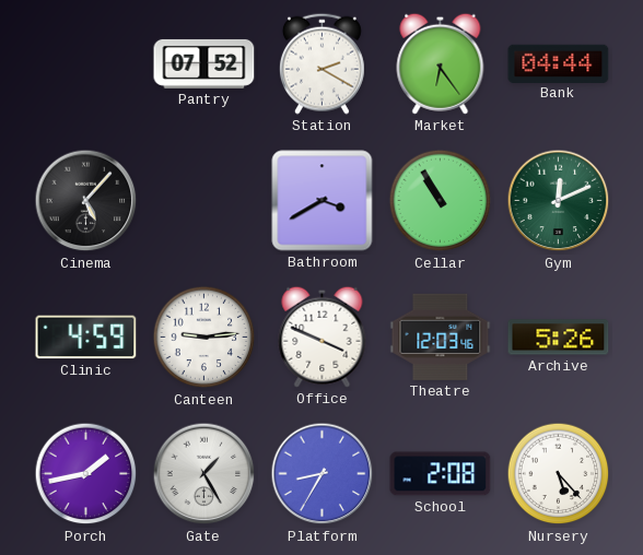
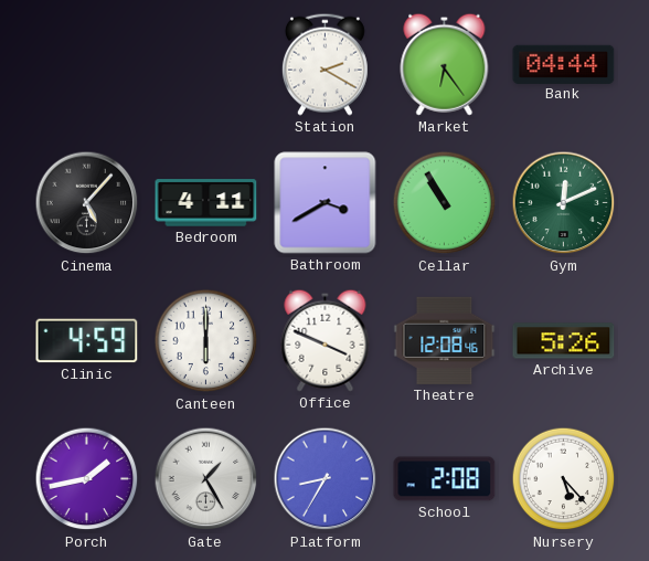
Pantry: 07:52 -> none
Bedroom: none -> 4:11
Canteen: 9:14 -> 6:00
Theatre: 12:03 -> 12:08
